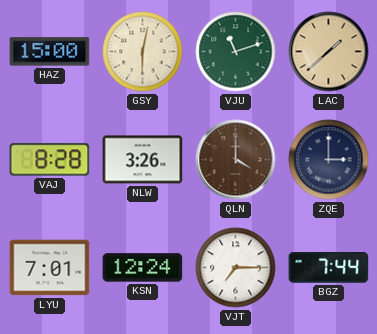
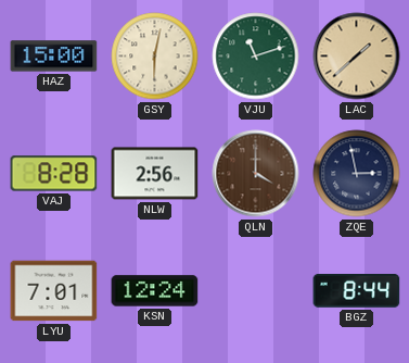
NLW: 3:26 -> 2:56
ZQE: 3:00 -> 2:58
VJT: 7:15 -> none
BGZ: 7:44 -> 8:44
